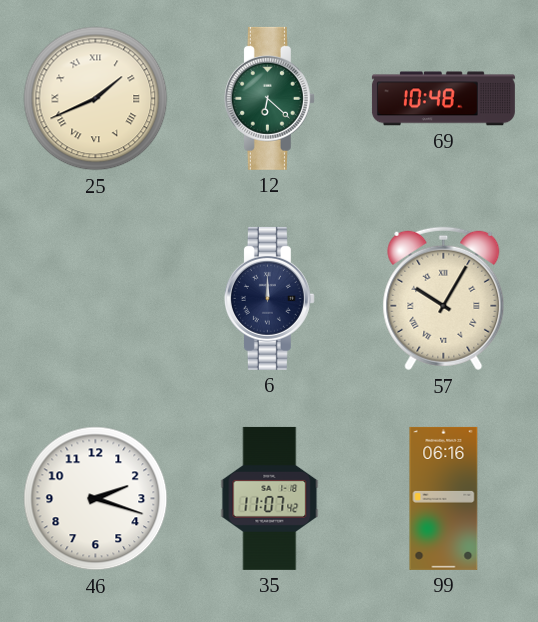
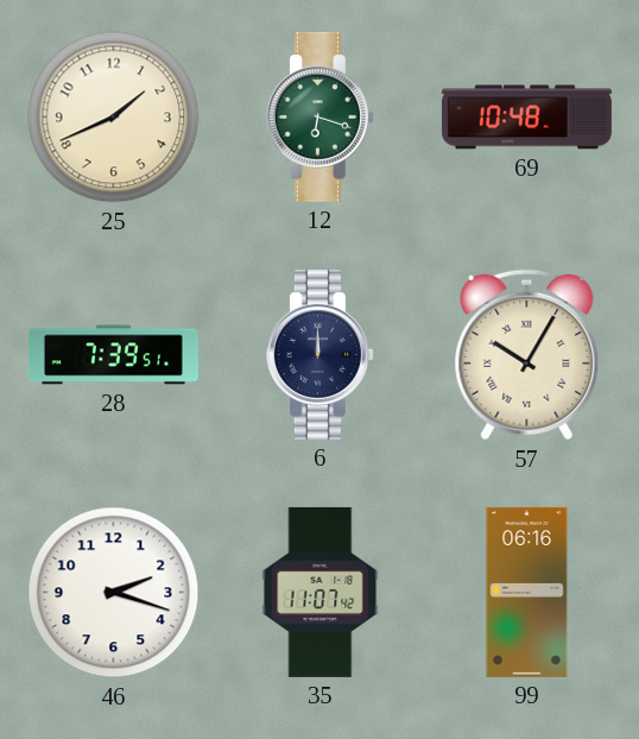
25 numerals: Roman -> Arabic
12: 6:22 -> 6:18
28: none -> 7:39
